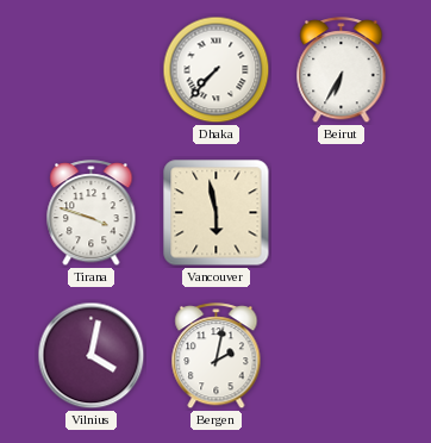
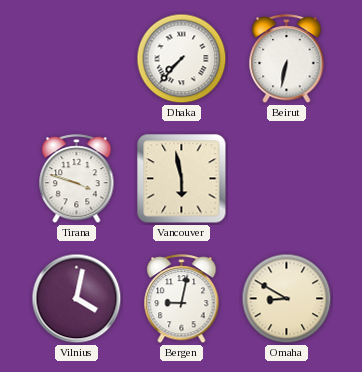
Beirut: 6:35 -> 6:32
Bergen: 2:02 -> 9:02
Omaha: none -> 8:50
